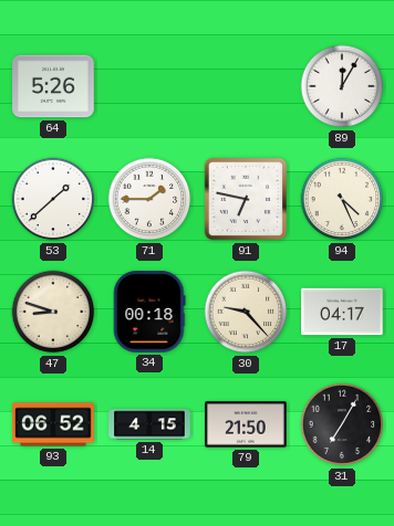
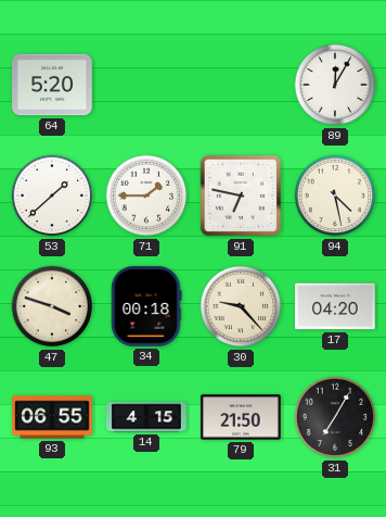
64: 5:26 -> 5:20
94: 4:26 -> 4:28
47: 8:48 -> 3:48
17: 04:17 -> 04:20
93: 06:52 -> 06:55
